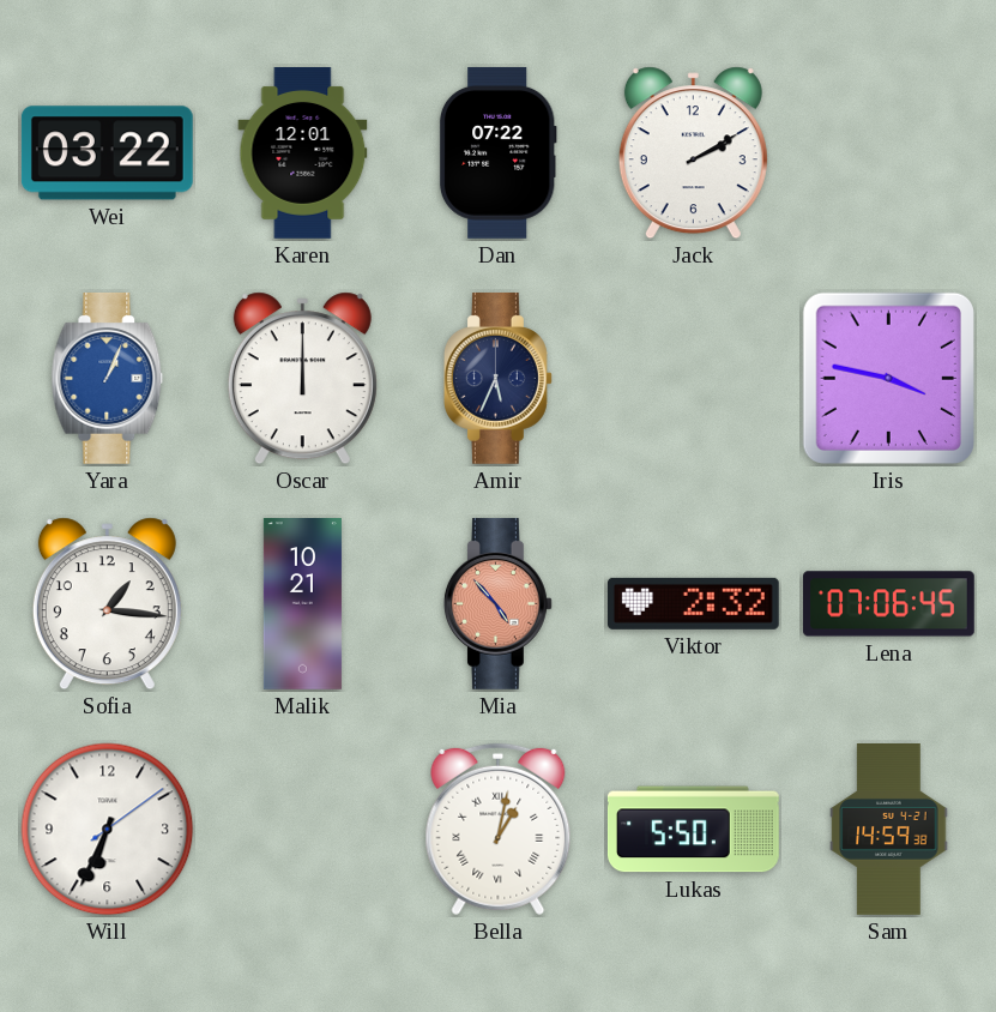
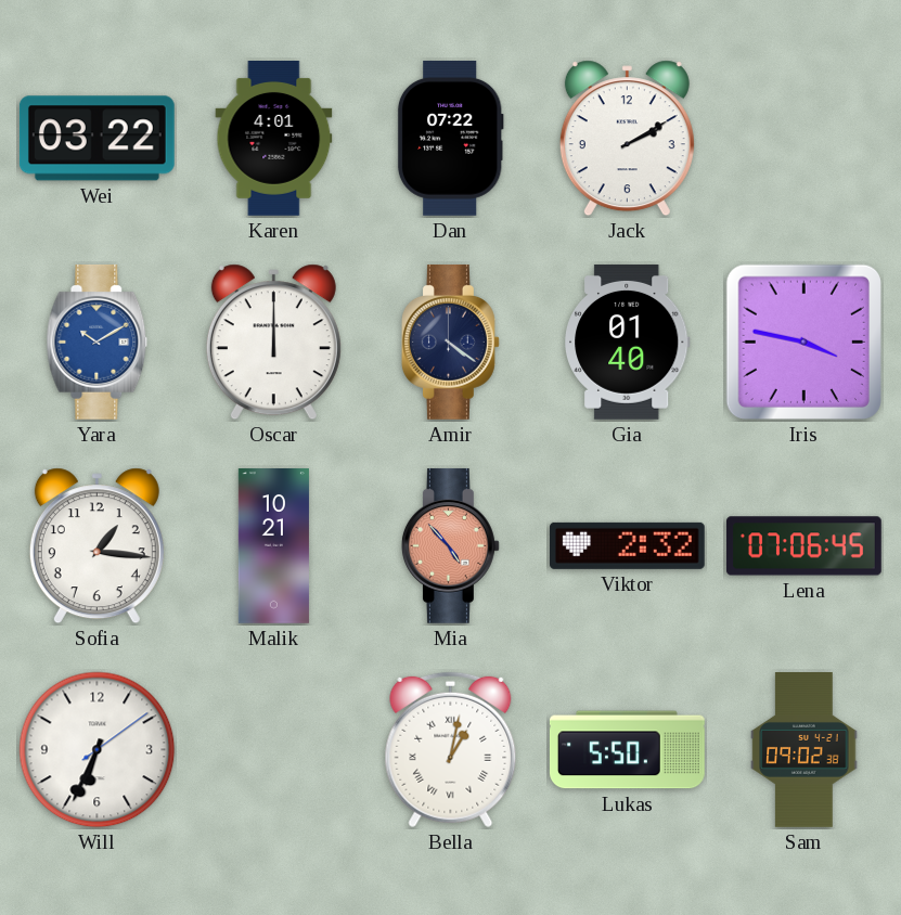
Karen: 12:01 -> 4:01
Yara: 1:04 -> 10:10
Amir: 5:34 -> 4:21
Gia: none -> 01:40
Sam: 14:59 -> 09:02
